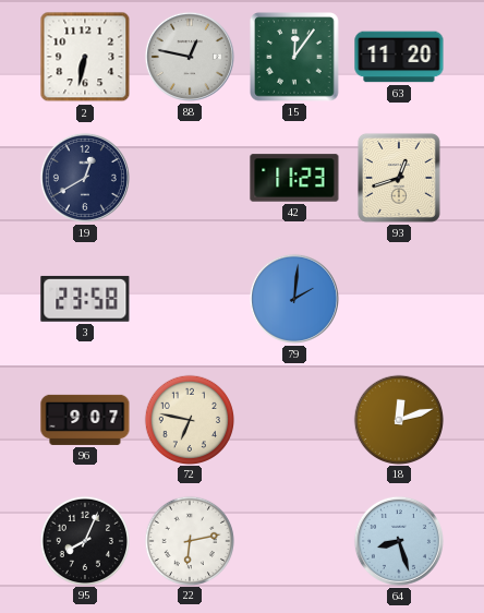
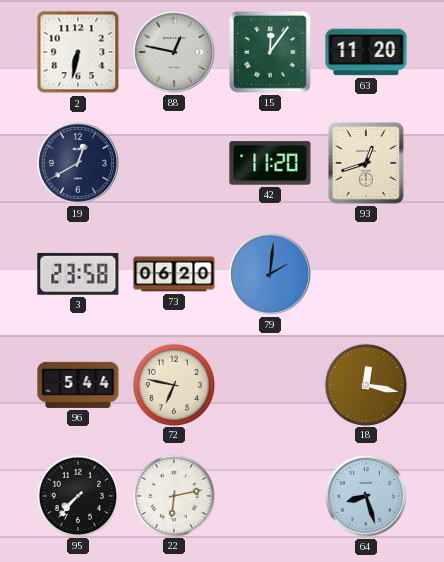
42: 11:23 -> 11:20
73: none -> 06:20
96: 9:07 -> 5:44
18: 12:12 -> 12:17
95: 8:04 -> 7:37
